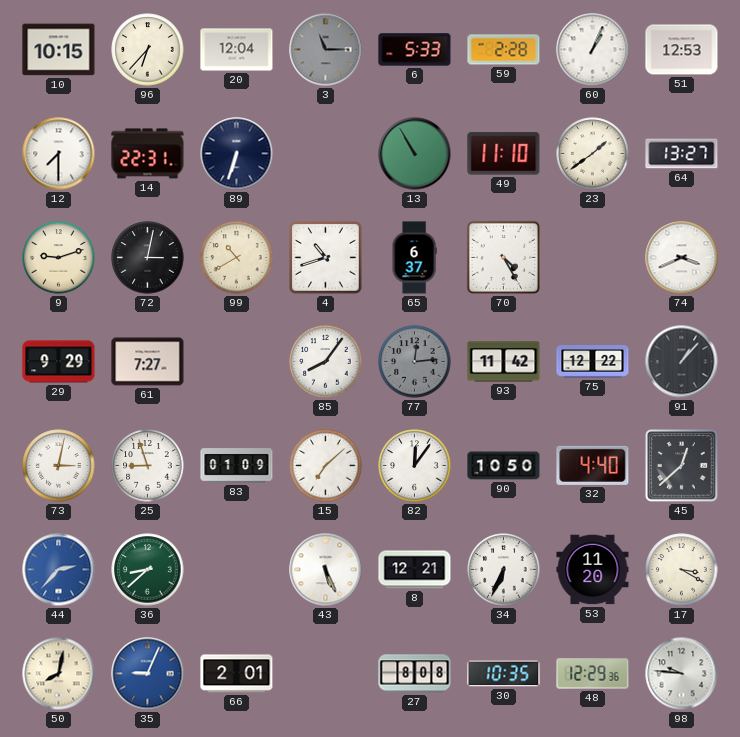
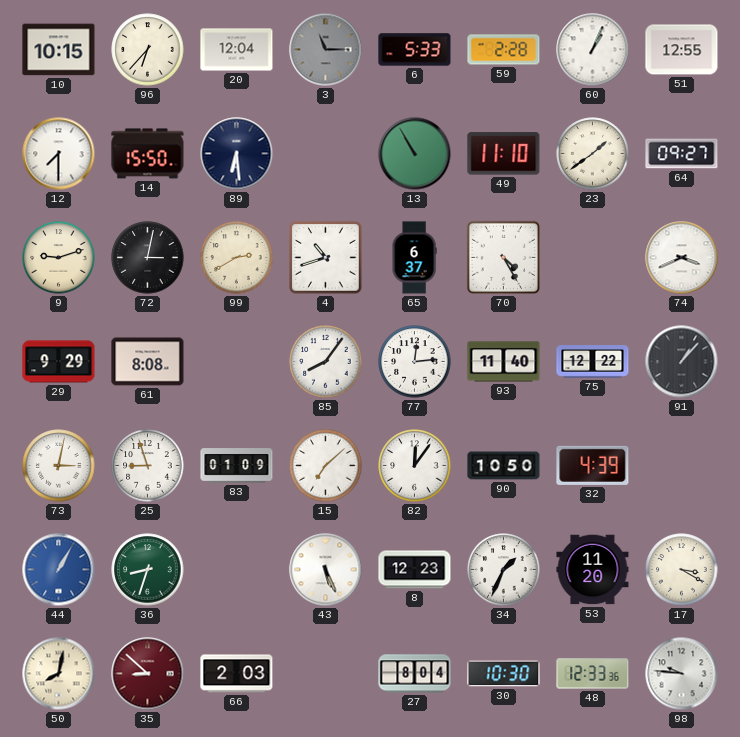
51: 12:53 -> 12:55
14: 22:31 -> 15:50
89: 6:33 -> 6:29
64: 13:27 -> 09:27
99: 10:40 -> 2:40
61: 7:27 -> 8:08
77 dial: grey -> white
93: 11:42 -> 11:40
32: 4:40 -> 4:39
45: 12:38 -> none
44: 2:37 -> 1:05
36: 8:38 -> 8:33
8: 12:21 -> 12:23
34: 6:34 -> 1:34
35: 9:04 -> 8:52
35 dial: blue -> burgundy
66: 2:01 -> 2:03
27: 8:08 -> 8:04
30: 10:35 -> 10:30
48: 12:29 -> 12:33
